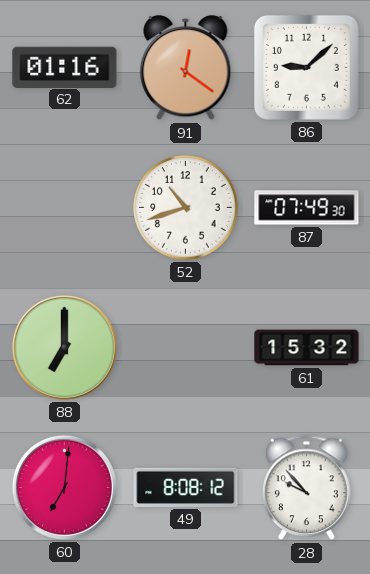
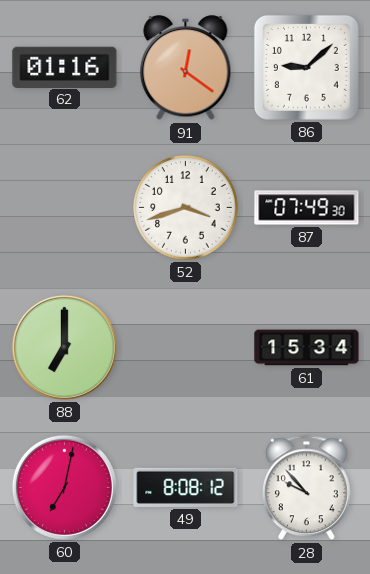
52: 10:42 -> 3:42
61: 15:32 -> 15:34
60: 7:01 -> 7:02
